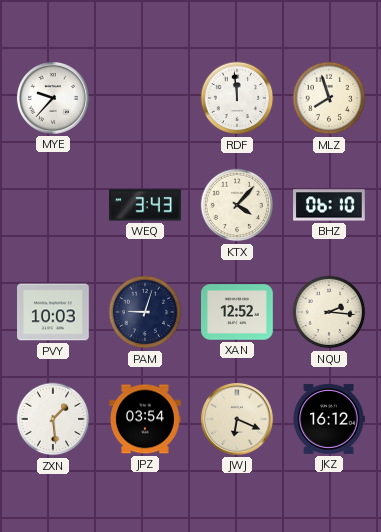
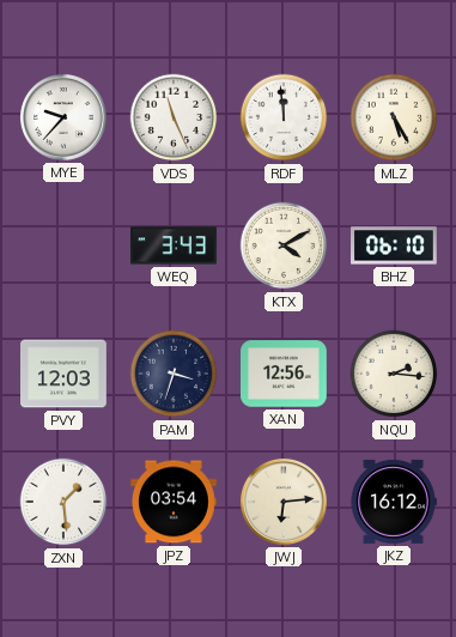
VDS: none -> 11:26
MLZ: 7:57 -> 5:25
KTX: 4:07 -> 4:10
PVY: 10:03 -> 12:03
PAM: 9:03 -> 3:33
XAN: 12:52 -> 12:56
JWJ: 6:19 -> 6:14
